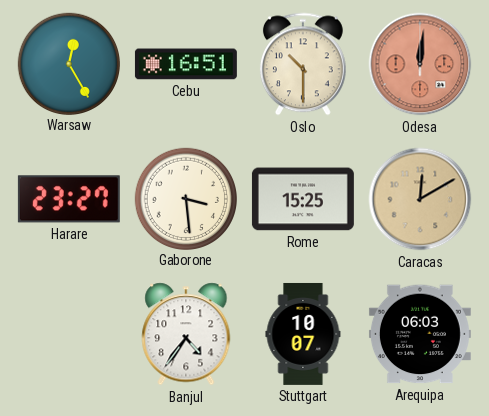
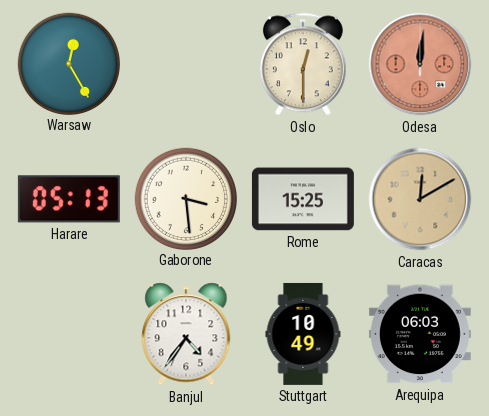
Cebu: 16:51 -> none
Oslo: 10:30 -> 12:30
Harare: 23:27 -> 05:13
Stuttgart: 10:07 -> 10:49
